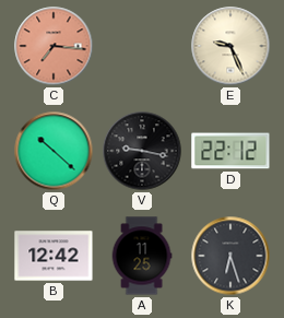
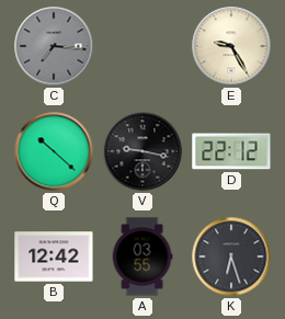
C dial: salmon -> grey
E: 9:26 -> 9:25
A: 11:25 -> 03:55
